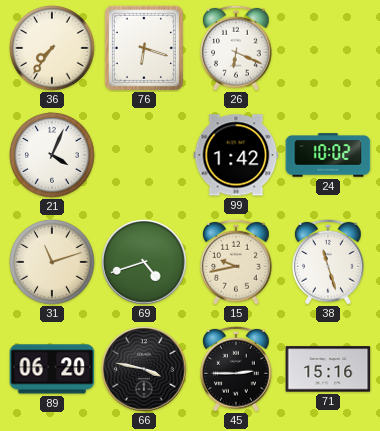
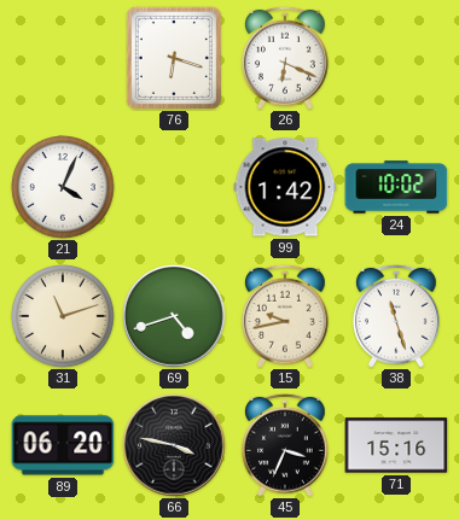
36: 7:36 -> none
45: 2:45 -> 3:34
